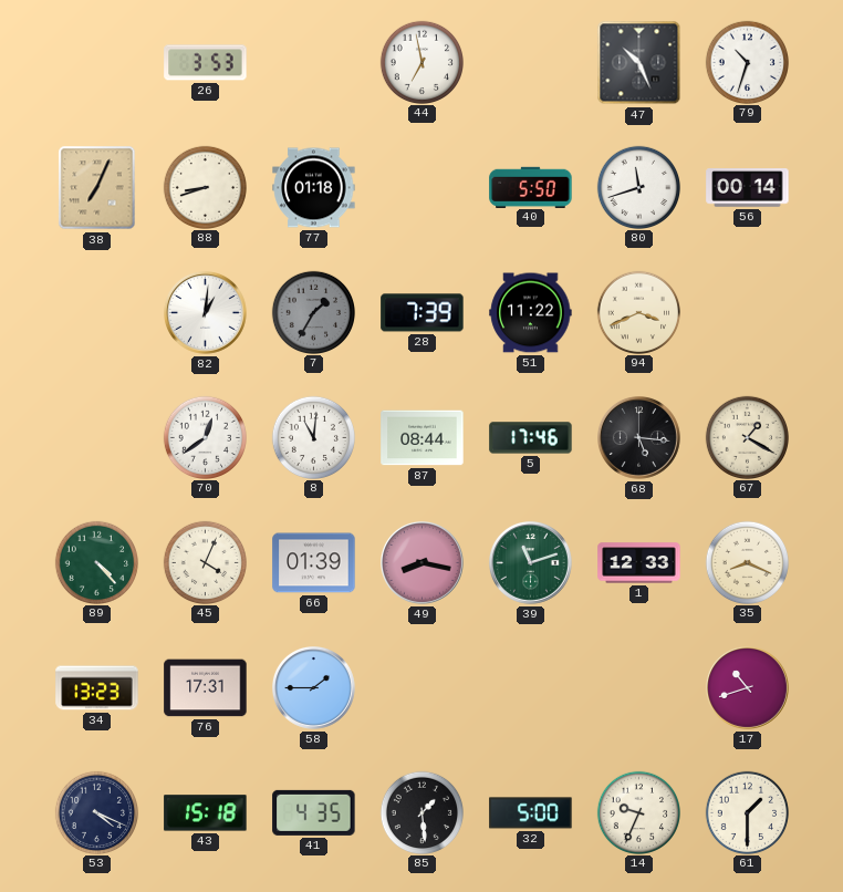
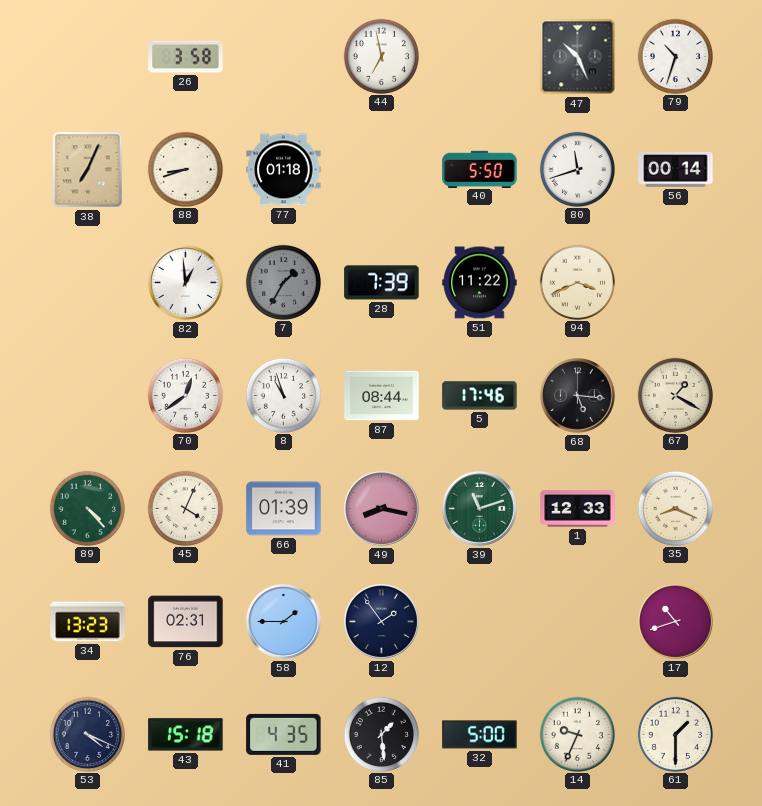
26: 3:53 -> 3:58
82: 1:01 -> 12:59
8: 11:01 -> 10:57
76: 17:31 -> 02:31
12: none -> 1:54
